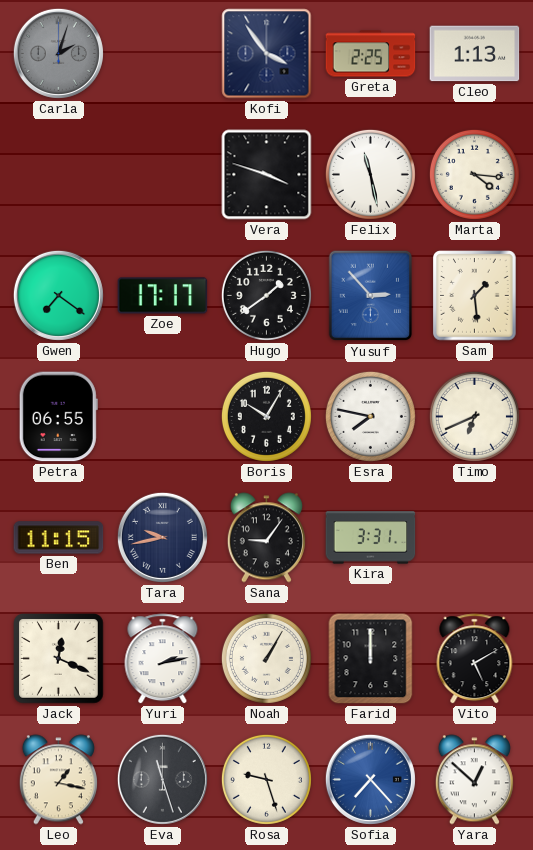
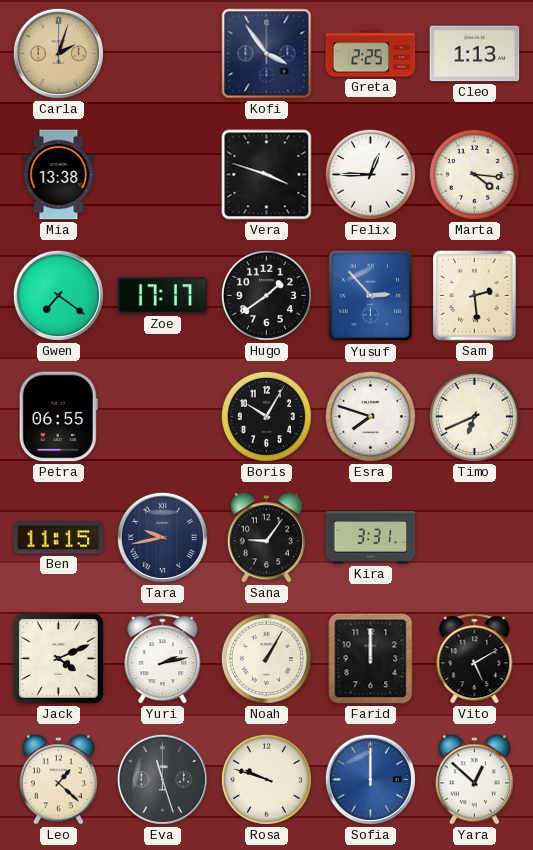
Carla dial: grey -> champagne
Mia: none -> 13:38
Felix: 11:28 -> 12:45
Sam: 1:29 -> 2:29
Esra: 7:47 -> 7:48
Jack: 12:19 -> 4:11
Leo: 1:17 -> 1:22
Rosa: 9:27 -> 9:48
Sofia: 7:23 -> 12:00
